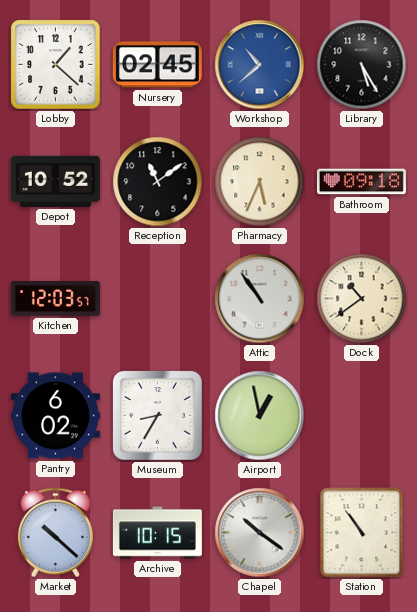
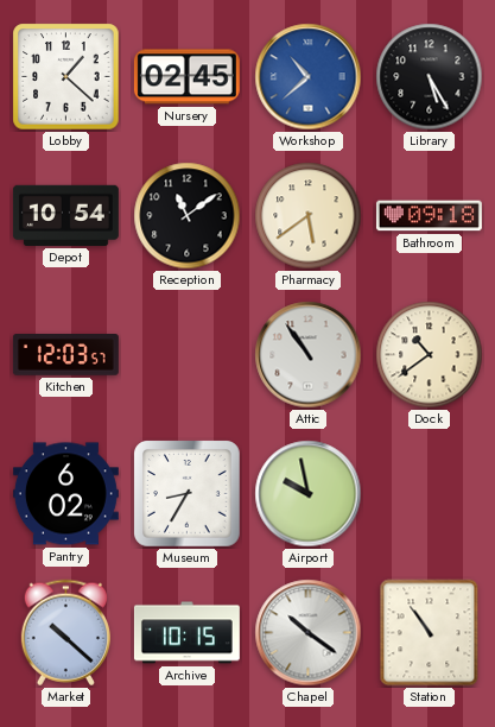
Depot: 10:52 -> 10:54
Pharmacy: 5:34 -> 5:39
Airport: 12:58 -> 9:58
